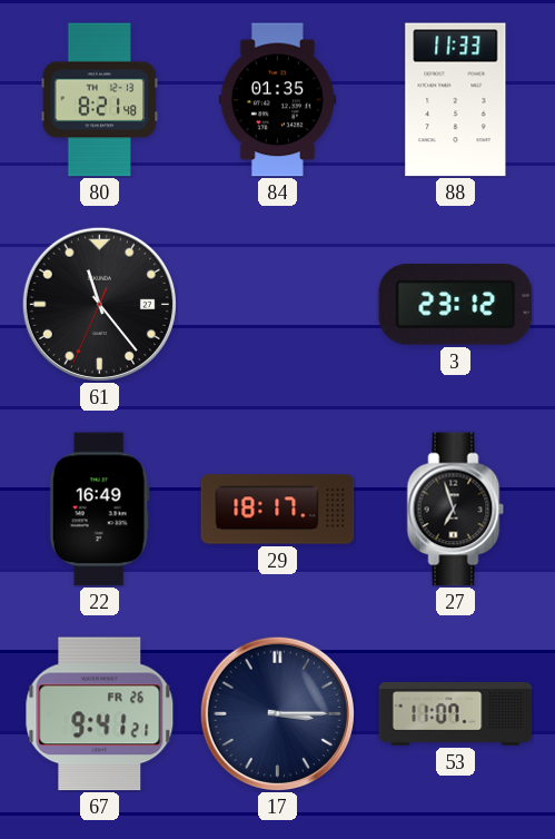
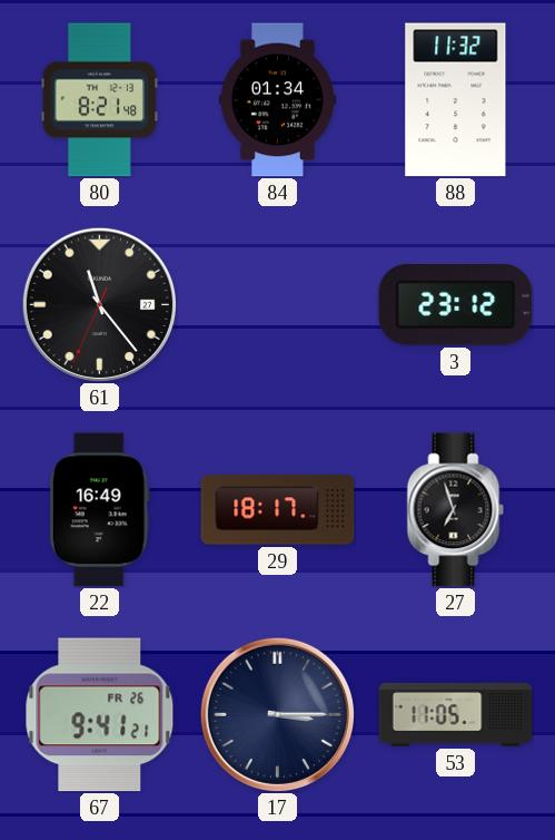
84: 01:35 -> 01:34
88: 11:33 -> 11:32
53: 11:07 -> 11:05
